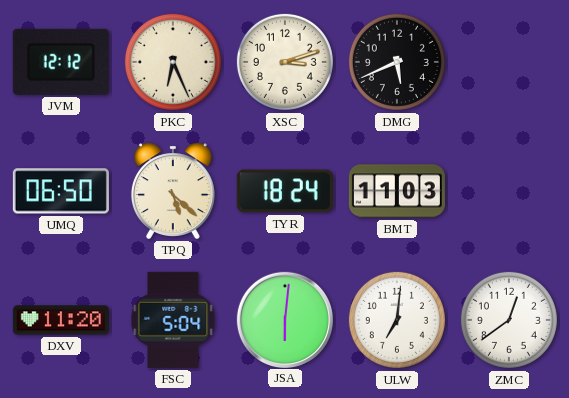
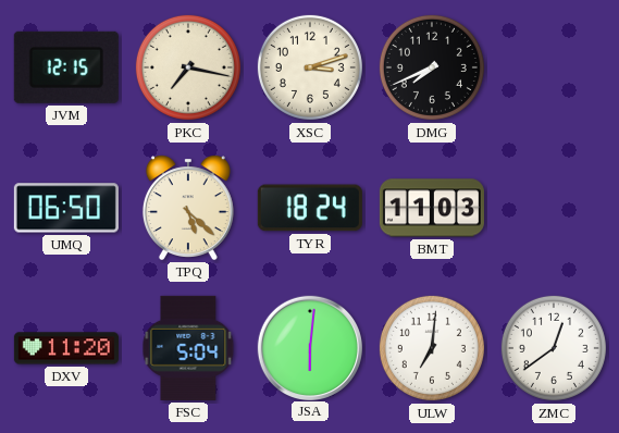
JVM: 12:12 -> 12:15
PKC: 6:26 -> 7:17
DMG: 5:41 -> 7:41
